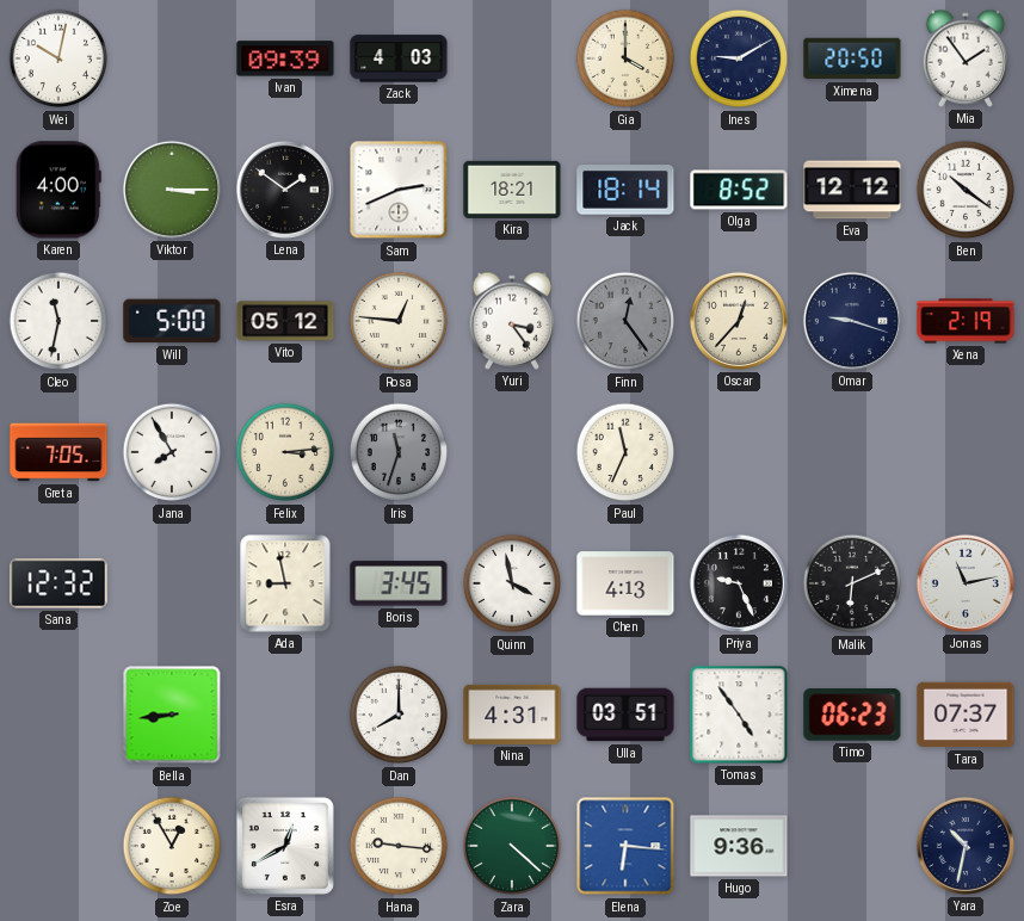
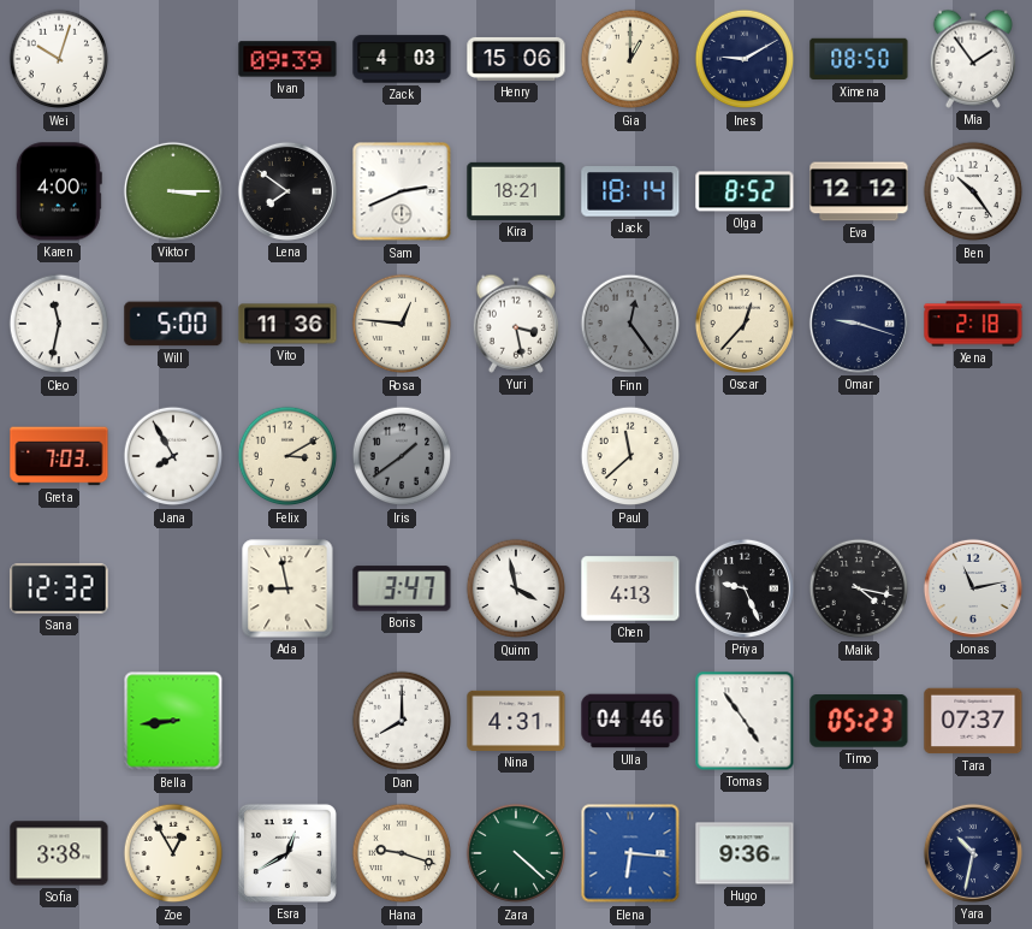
Wei: 10:02 -> 10:03
Henry: none -> 15:06
Gia: 4:00 -> 1:00
Ximena: 20:50 -> 08:50
Lena: 1:51 -> 7:51
Ben: 10:21 -> 10:24
Vito: 05:12 -> 11:36
Yuri: 3:24 -> 3:28
Xena: 2:19 -> 2:18
Greta: 7:05 -> 7:03
Felix: 3:14 -> 3:10
Iris: 11:33 -> 1:39
Paul: 11:34 -> 11:38
Boris: 3:45 -> 3:47
Malik: 6:11 -> 4:17
Ulla: 03:51 -> 04:46
Timo: 06:23 -> 05:23
Sofia: none -> 3:38
Hana: 9:16 -> 9:18
